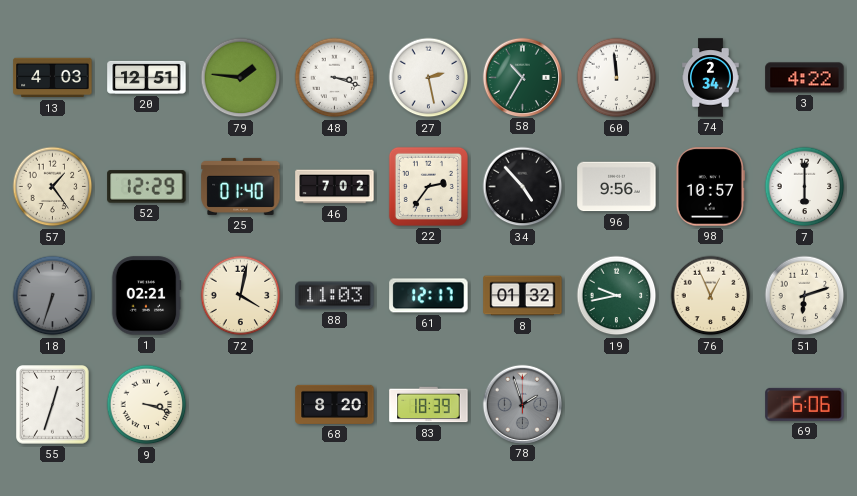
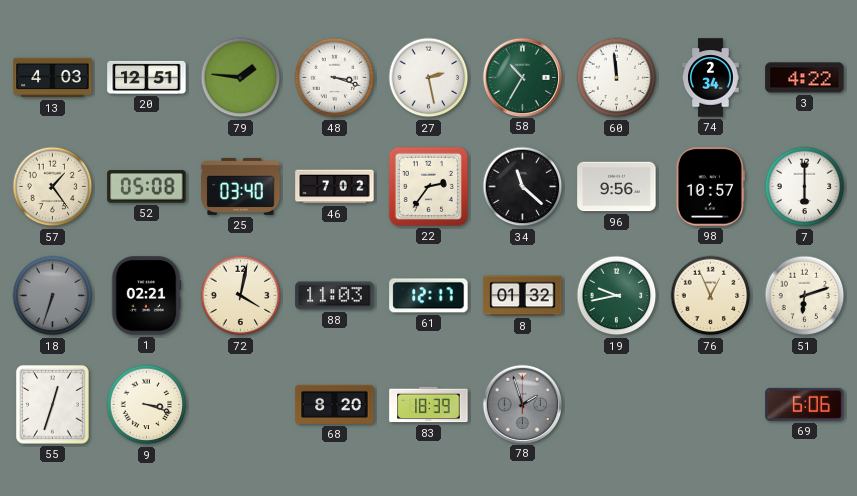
52: 12:29 -> 05:08
25: 01:40 -> 03:40
34: 4:53 -> 11:22
